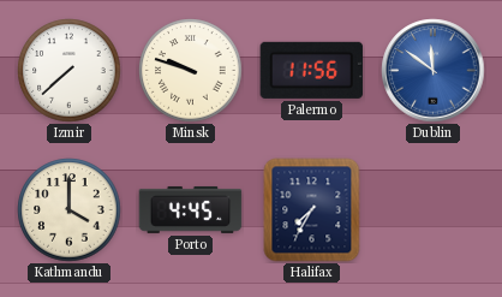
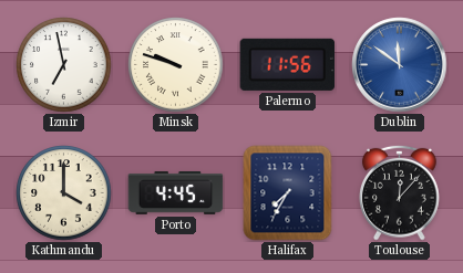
Izmir: 7:38 -> 6:58
Toulouse: none -> 12:07
